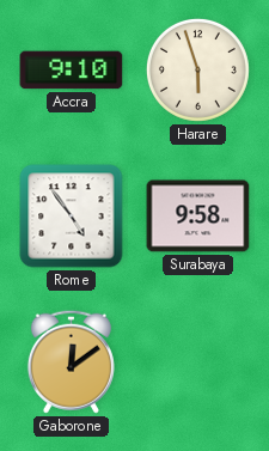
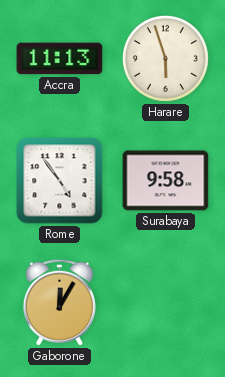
Accra: 9:10 -> 11:13
Gaborone: 12:09 -> 12:05
